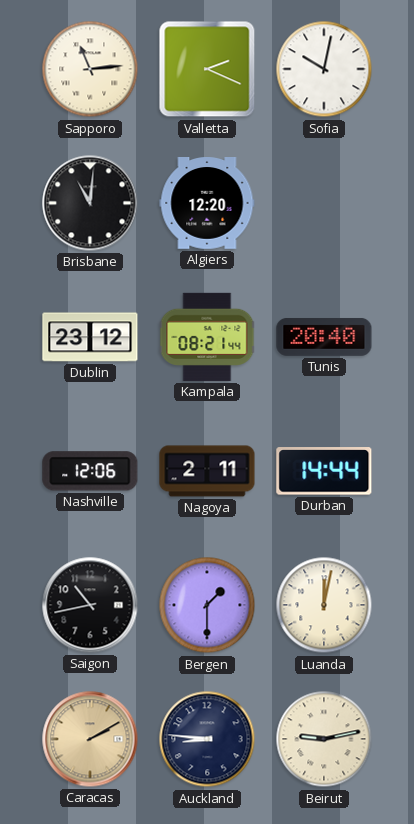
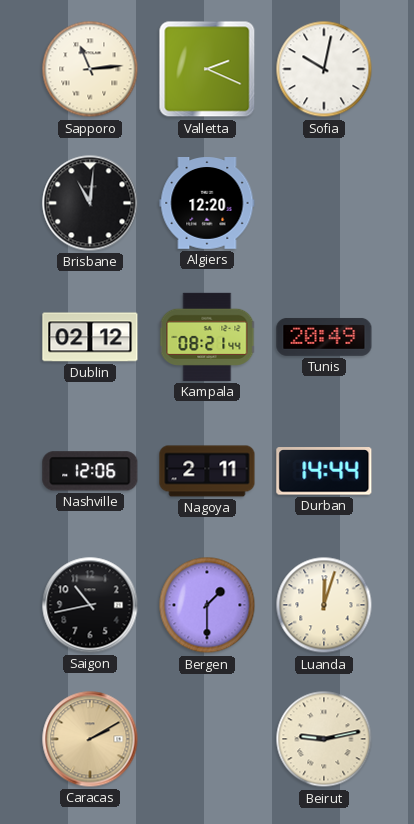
Dublin: 23:12 -> 02:12
Tunis: 20:40 -> 20:49
Luanda: 12:02 -> 12:03
Auckland: 8:46 -> none
